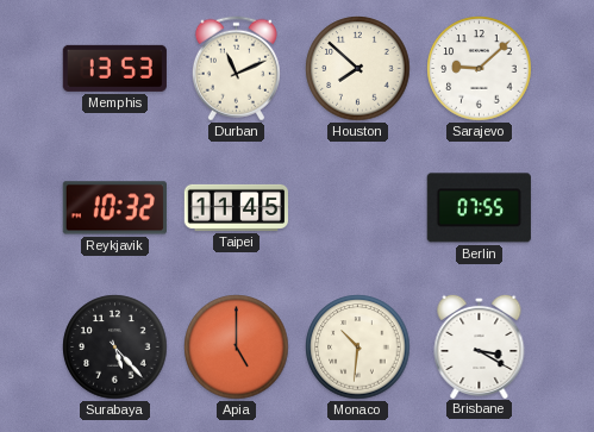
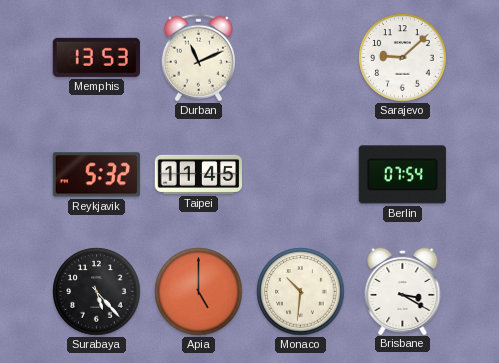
Houston: 7:52 -> none
Reykjavik: 10:32 -> 5:32
Berlin: 07:55 -> 07:54
